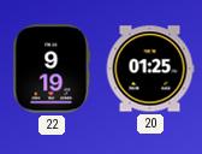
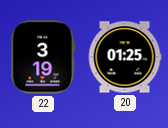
22: 9:19 -> 3:19
